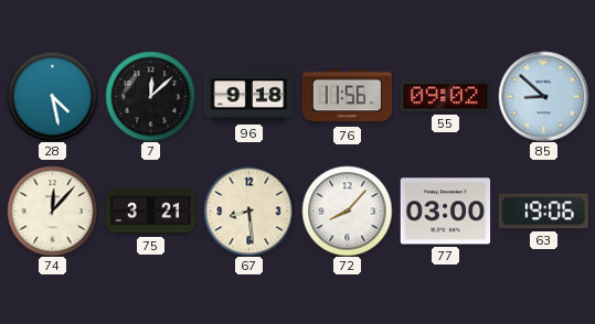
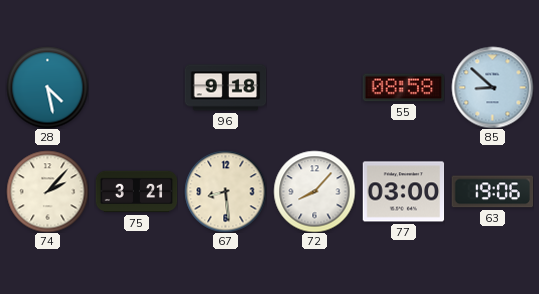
7: 12:08 -> none
76: 11:56 -> none
55: 09:02 -> 08:58
74: 12:07 -> 2:07
